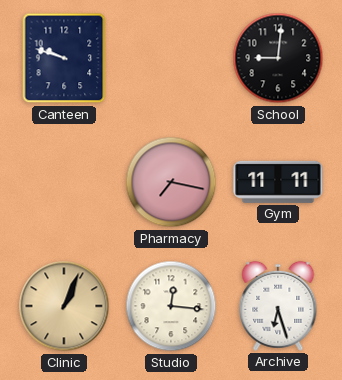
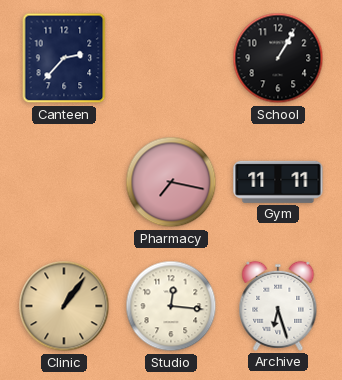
Canteen: 9:48 -> 2:37
School: 9:01 -> 1:05
Clinic: 1:04 -> 1:06
